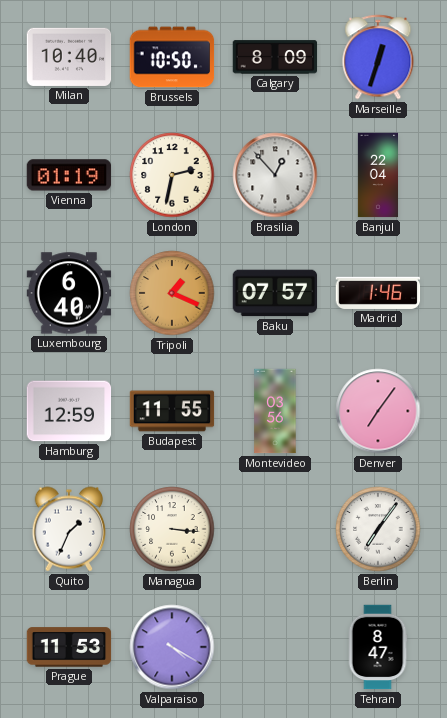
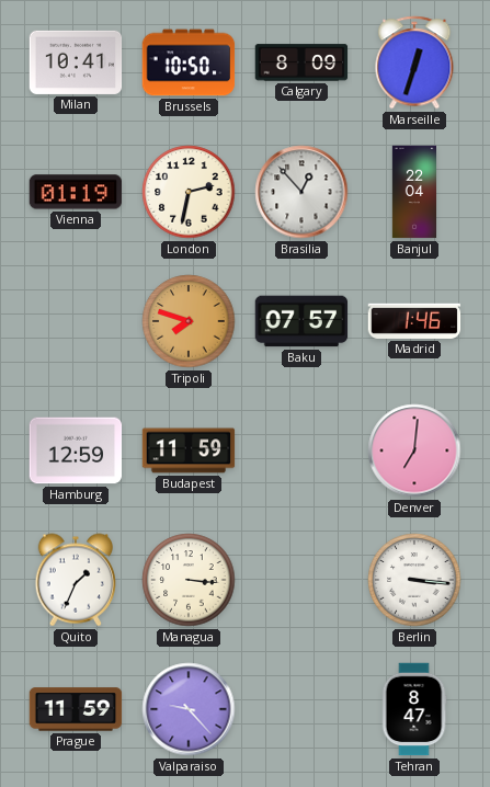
Milan: 10:40 -> 10:41
Luxembourg: 6:40 -> none
Tripoli: 1:19 -> 7:48
Budapest: 11:55 -> 11:59
Montevideo: 03:56 -> none
Denver: 7:06 -> 7:01
Berlin: 7:06 -> 3:16
Prague: 11:53 -> 11:59
Valparaiso: 4:20 -> 9:23
